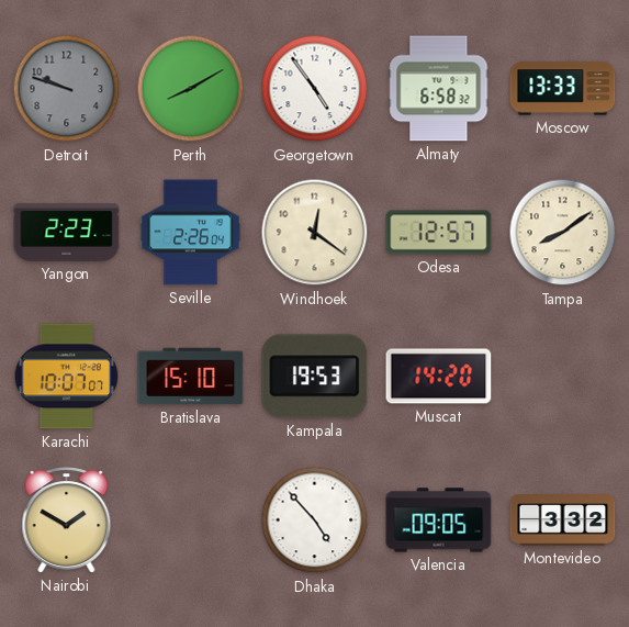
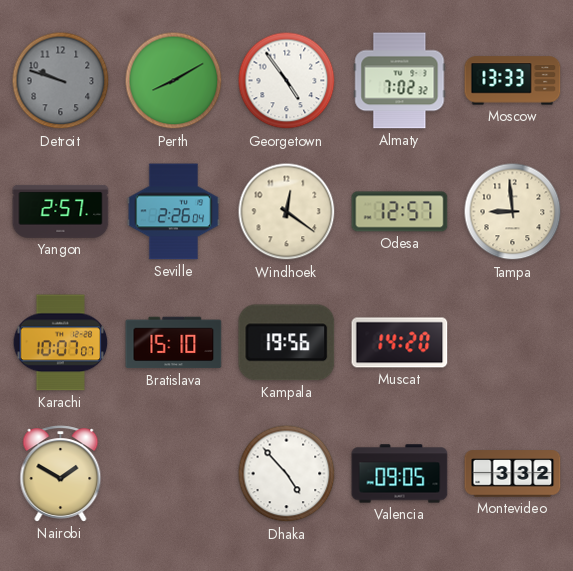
Almaty: 6:58 -> 7:02
Yangon: 2:23 -> 2:57
Tampa: 8:09 -> 8:59
Kampala: 19:53 -> 19:56
